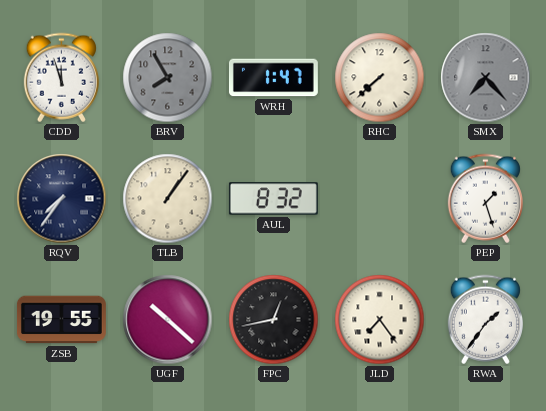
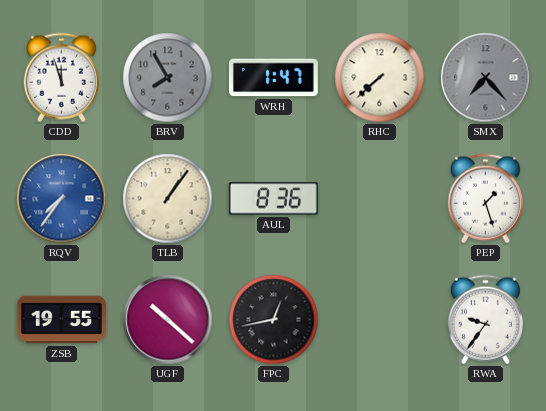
RQV dial: navy -> blue
AUL: 8:32 -> 8:36
JLD: 7:24 -> none
RWA: 1:36 -> 9:36
